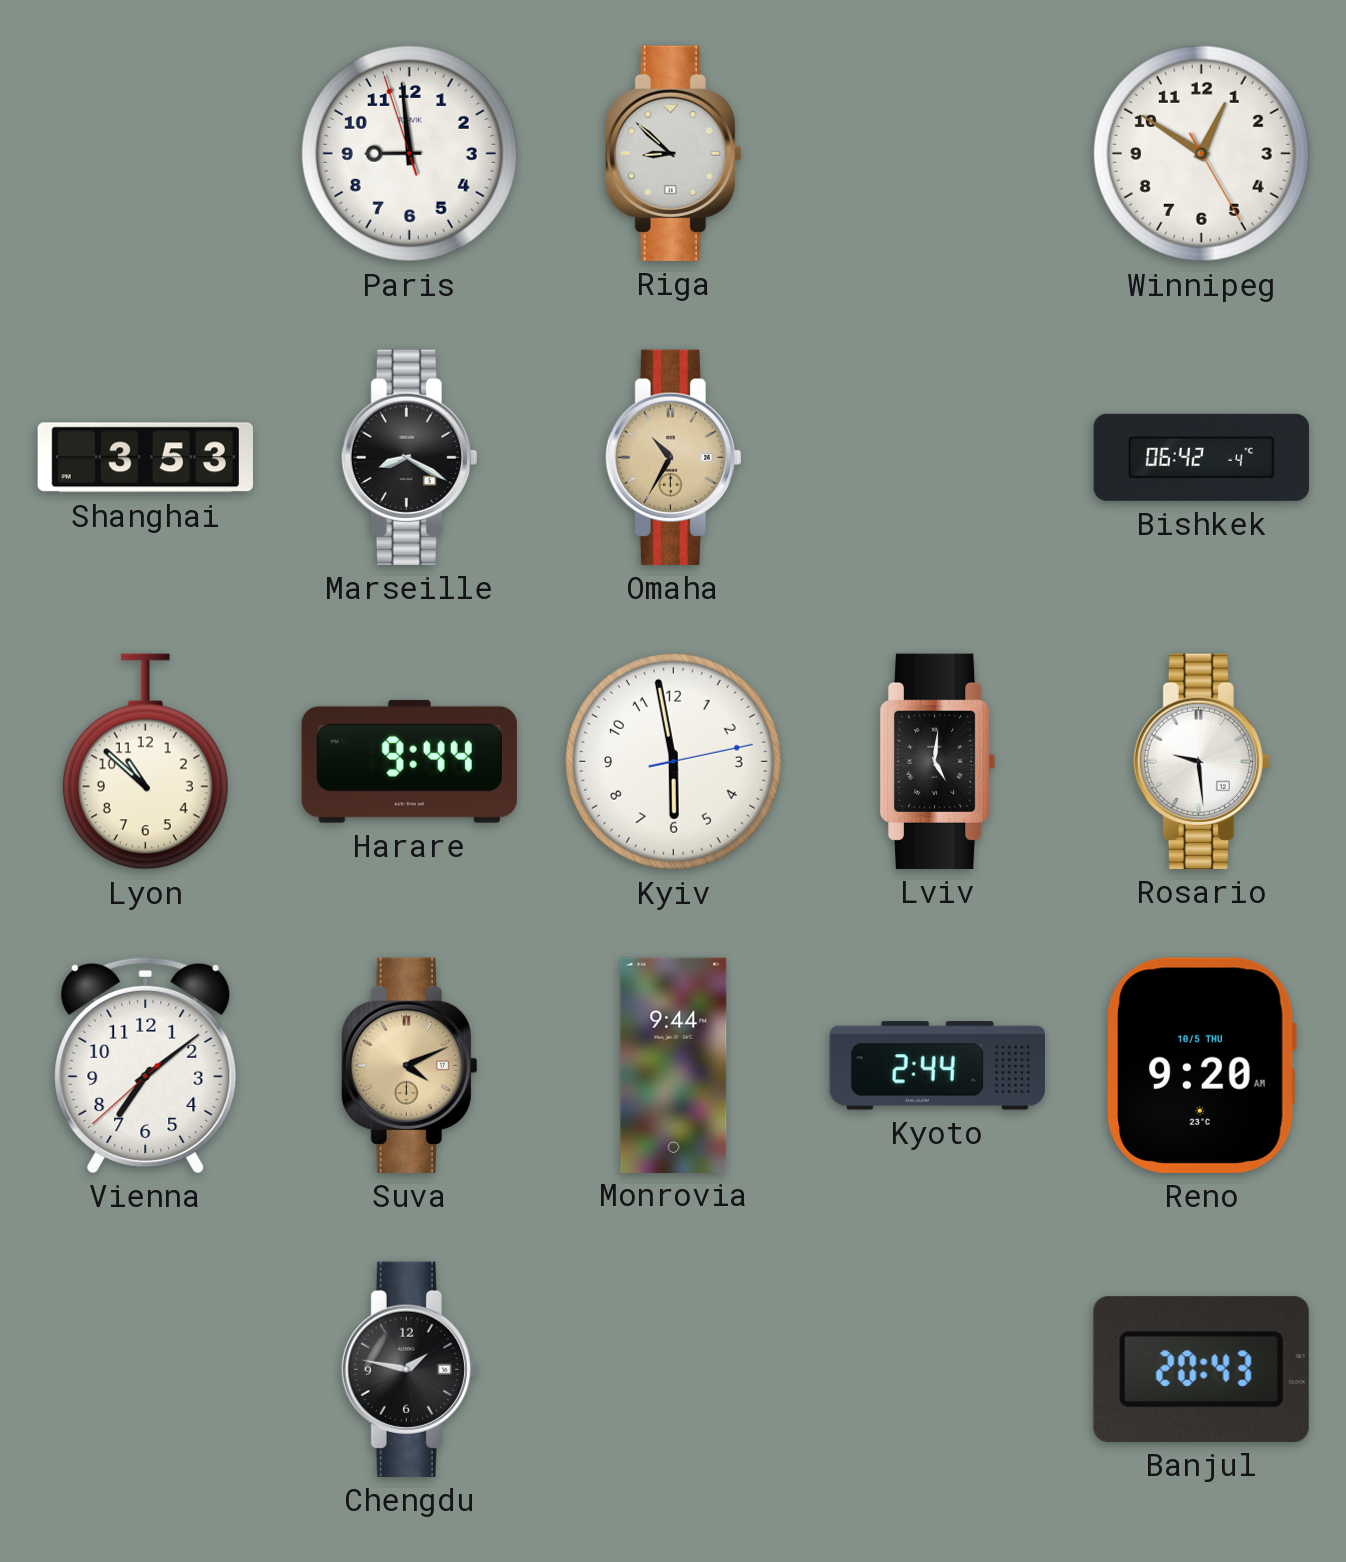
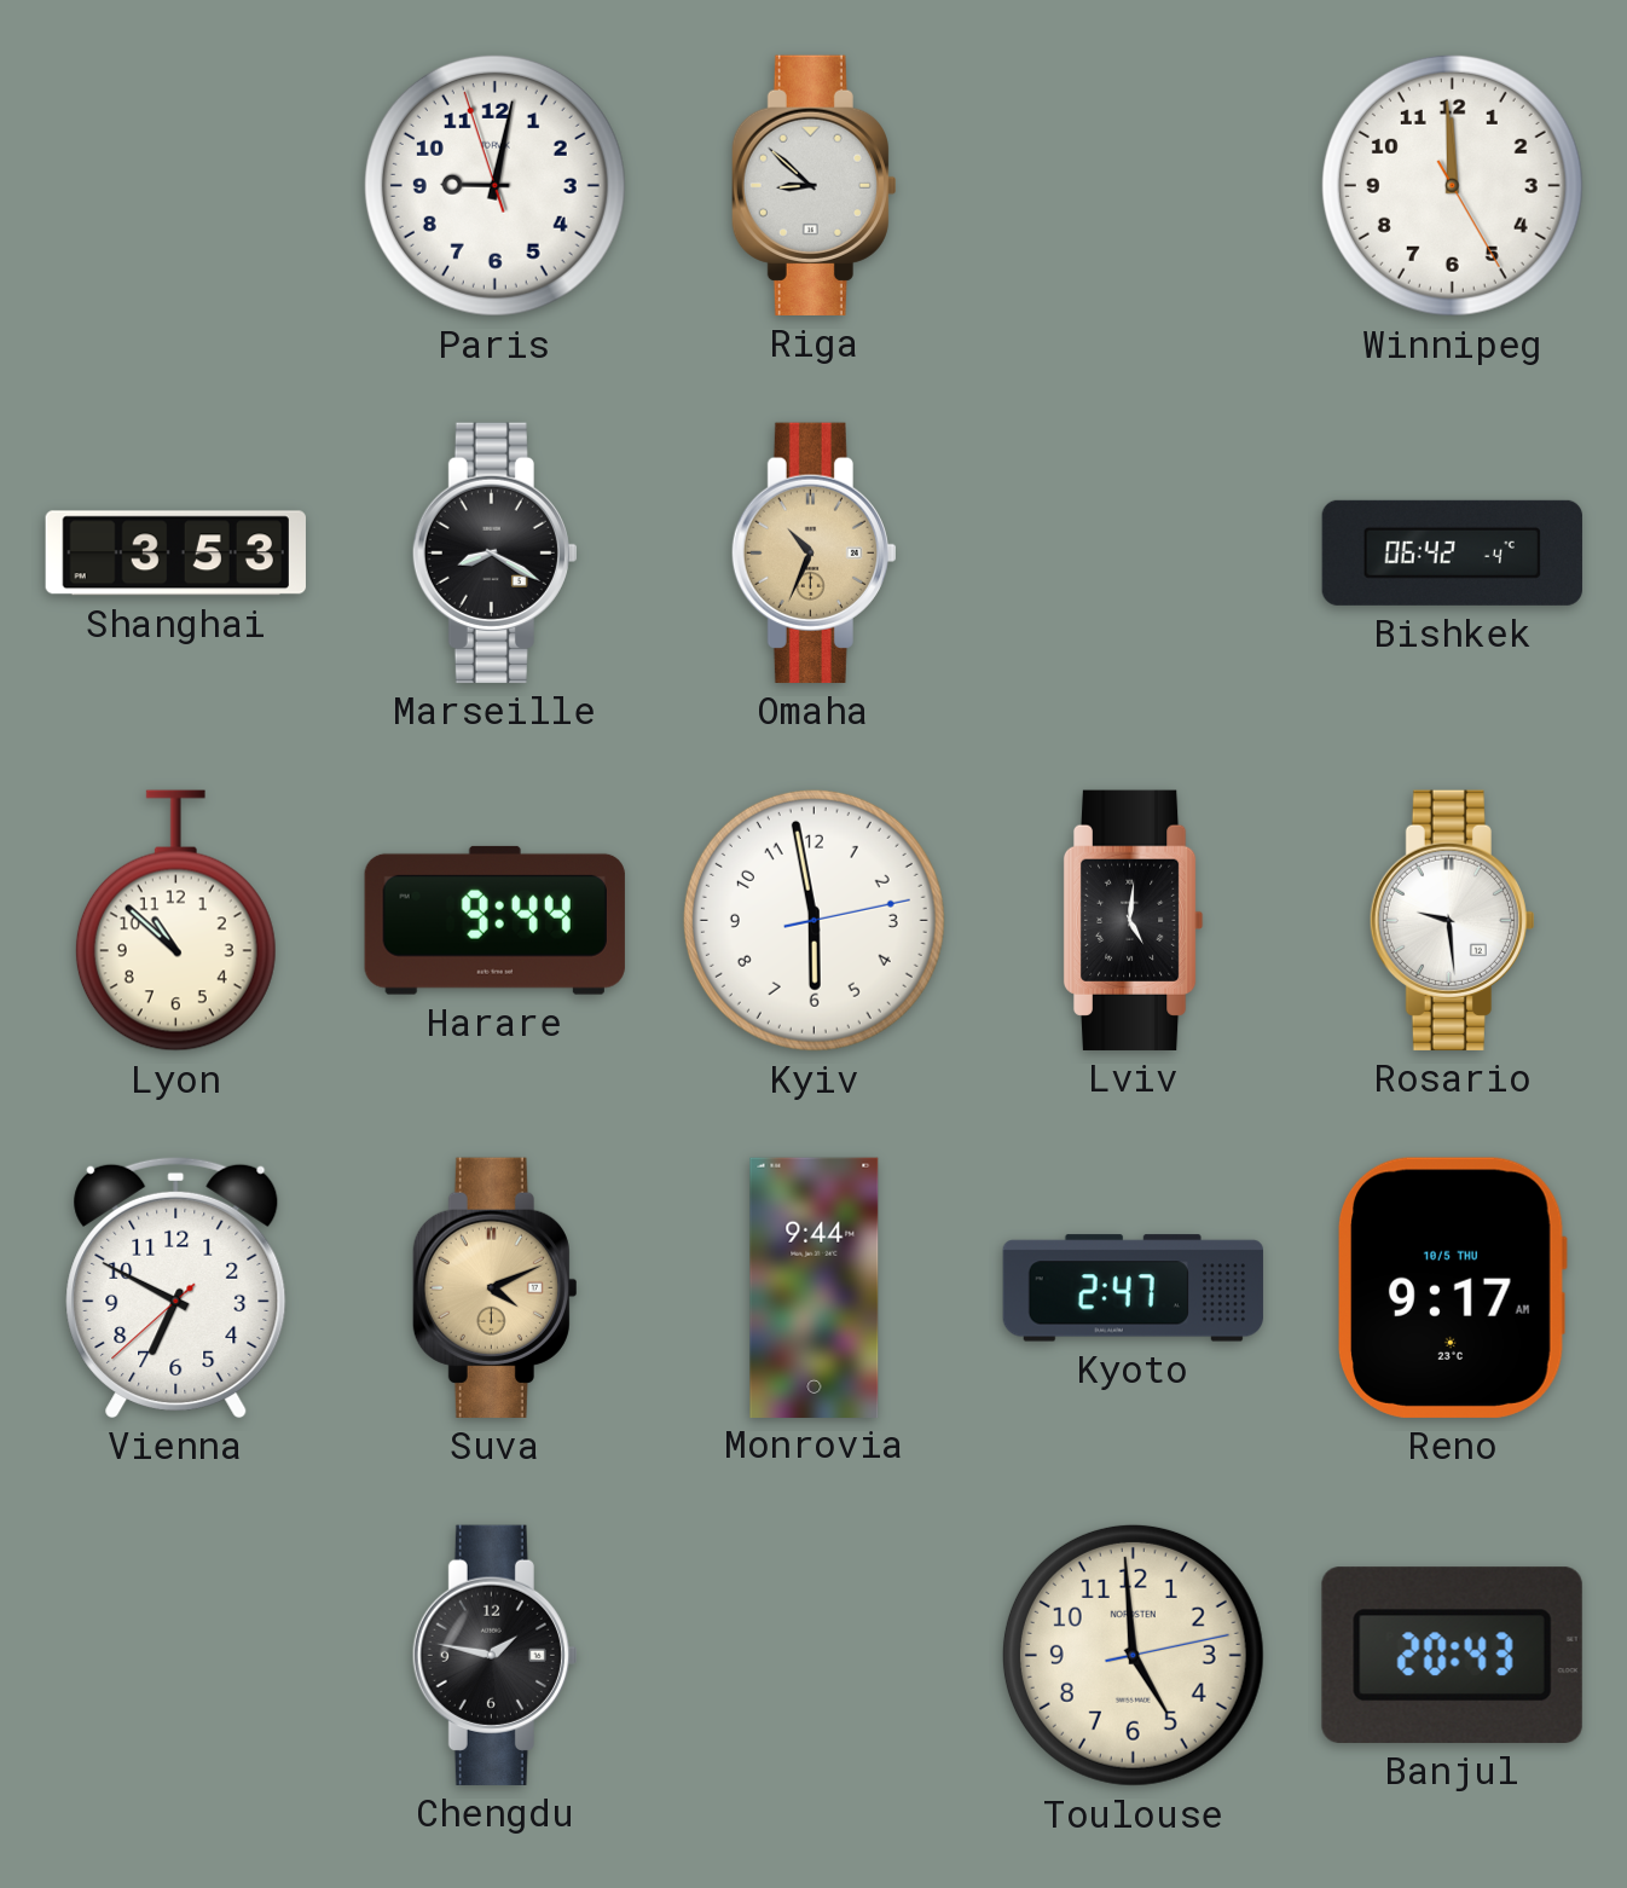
Paris: 8:58 -> 9:01
Winnipeg: 12:50 -> 11:59
Omaha: 10:35 -> 10:34
Vienna: 7:08 -> 6:49
Kyoto: 2:44 -> 2:47
Reno: 9:20 -> 9:17
Toulouse: none -> 4:59
